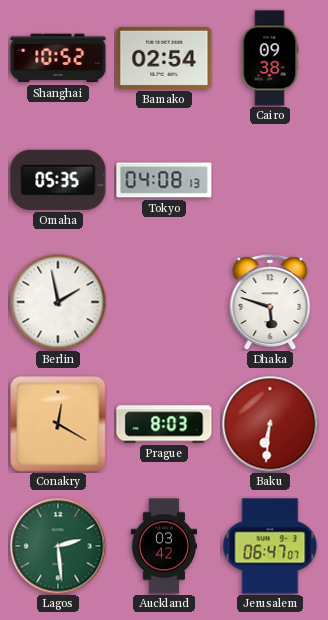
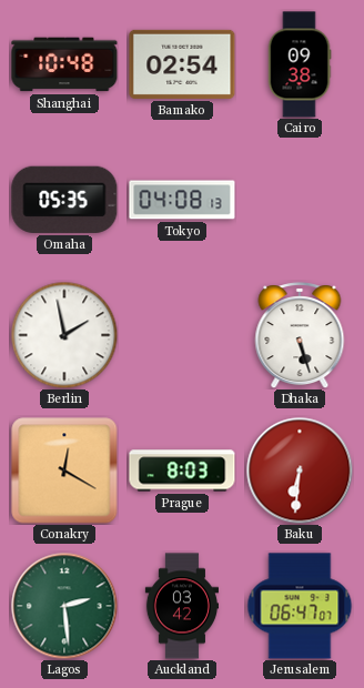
Shanghai: 10:52 -> 10:48
Dhaka: 5:48 -> 5:27
